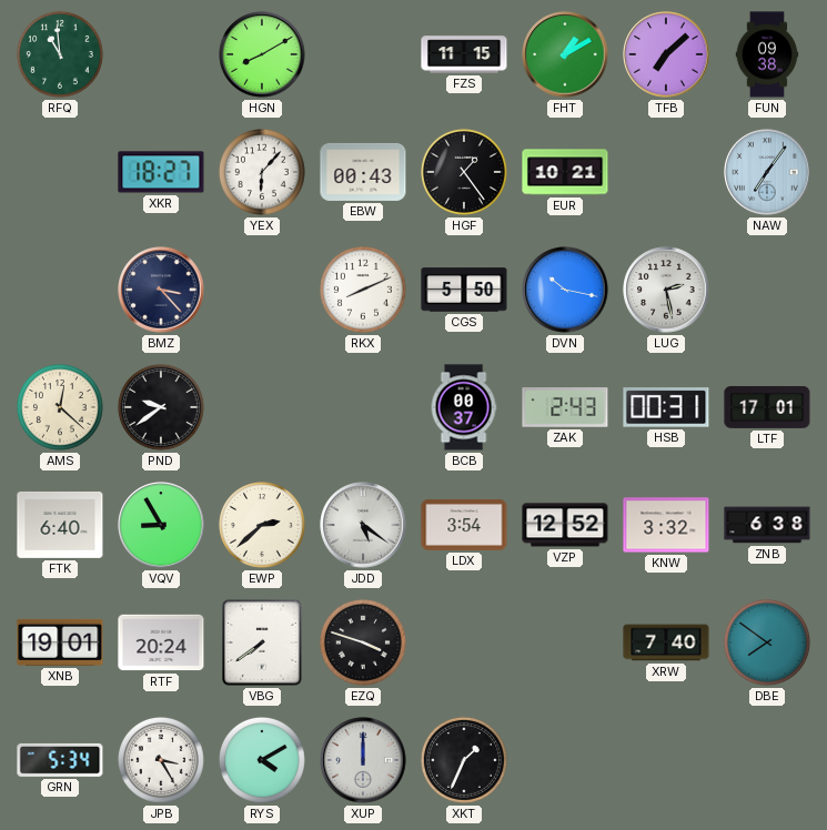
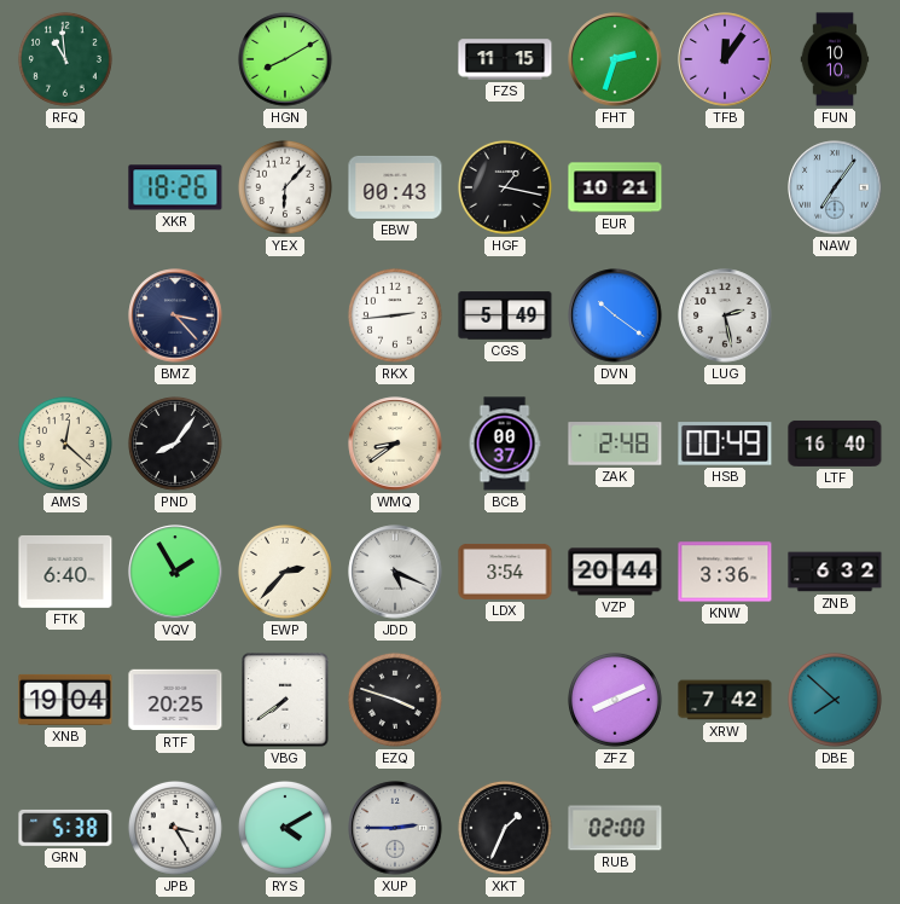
FHT: 1:10 -> 2:33
TFB: 7:08 -> 12:06
FUN: 09:38 -> 10:10
XKR: 18:27 -> 18:26
HGF: 1:24 -> 1:17
RKX: 8:11 -> 2:44
CGS: 5:50 -> 5:49
DVN: 10:17 -> 10:21
PND: 9:39 -> 8:06
WMQ: none -> 8:39
ZAK: 2:43 -> 2:48
HSB: 00:31 -> 00:49
LTF: 17:01 -> 16:40
VQV: 8:55 -> 1:55
EWP: 2:38 -> 2:37
JDD: 5:21 -> 5:19
VZP: 12:52 -> 20:44
KNW: 3:32 -> 3:36
ZNB: 6:38 -> 6:32
XNB: 19:01 -> 19:04
RTF: 20:24 -> 20:25
ZFZ: none -> 8:11
XRW: 7:40 -> 7:42
DBE: 7:51 -> 7:52
GRN: 5:34 -> 5:38
XUP: 12:00 -> 2:45
RUB: none -> 02:00
